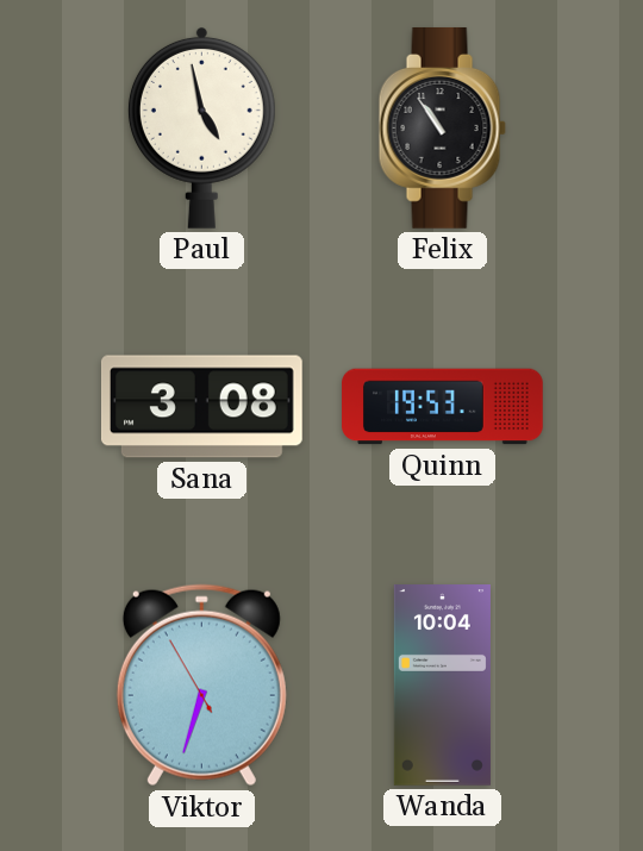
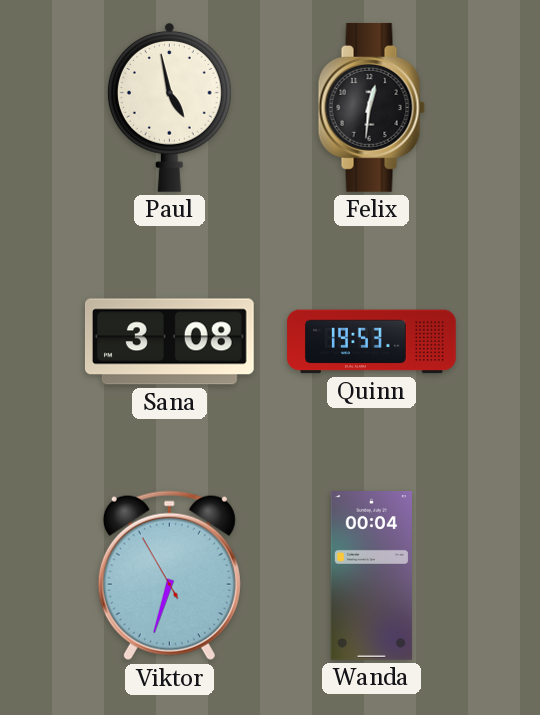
Felix: 10:54 -> 12:31
Wanda: 10:04 -> 00:04
